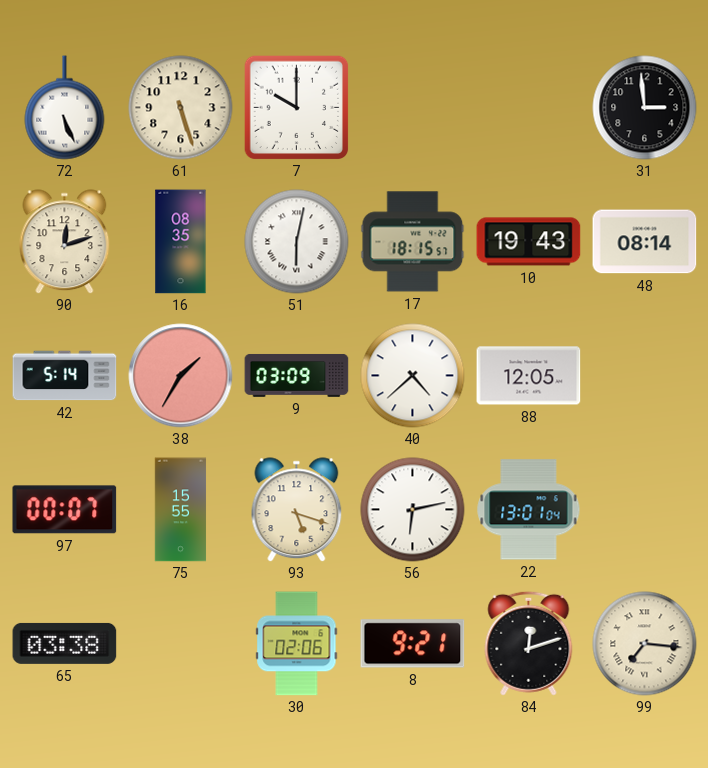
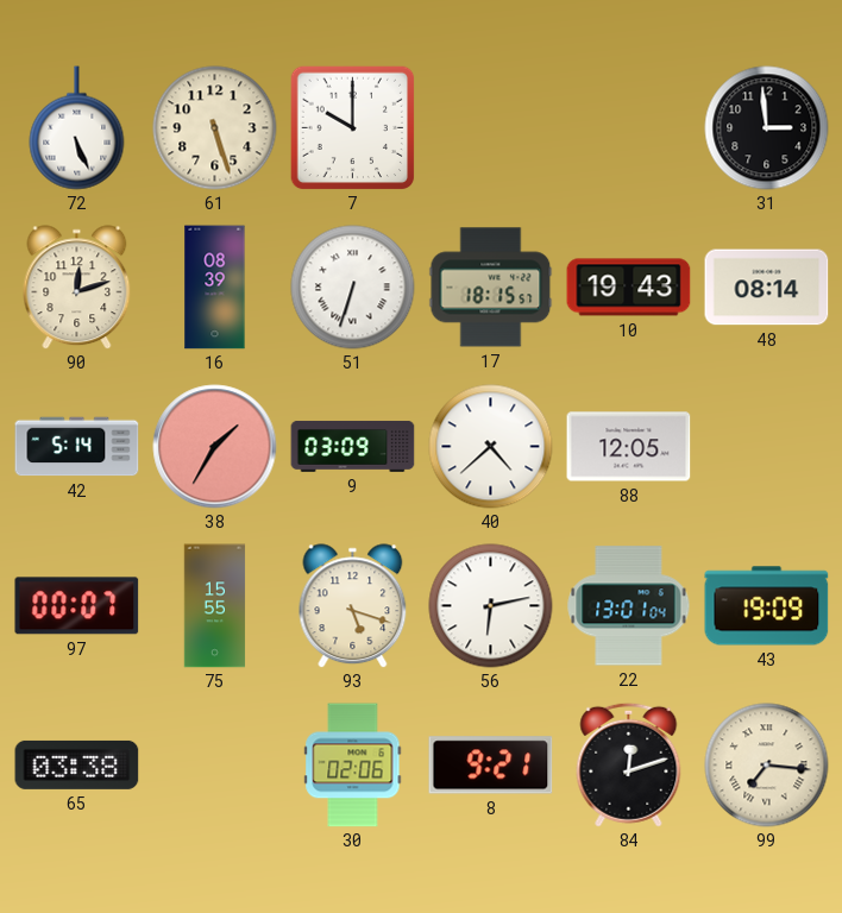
16: 08:35 -> 08:39
51: 6:02 -> 6:33
43: none -> 19:09
